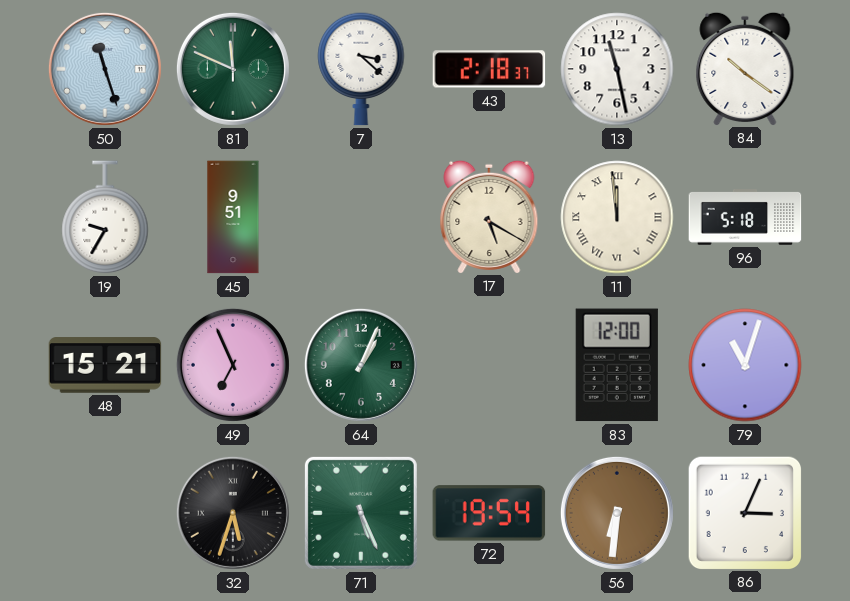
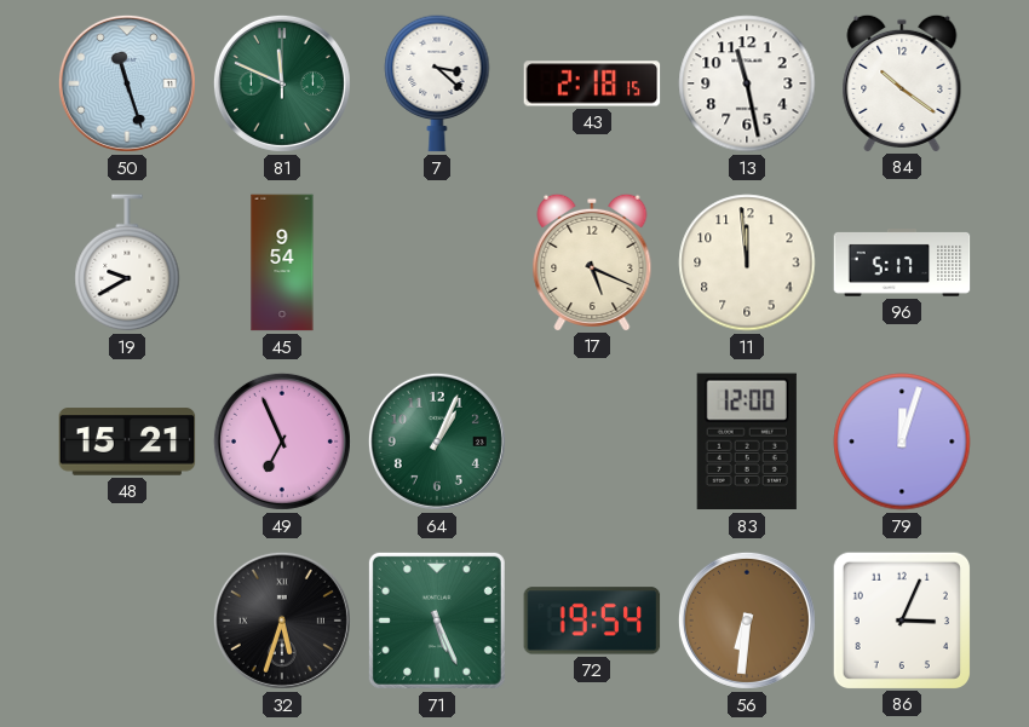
43: 2:18:37 -> 2:18:15
19: 9:35 -> 9:40
45: 9:51 -> 9:54
17: 5:20 -> 5:19
11 numerals: Roman -> Arabic
96: 5:18 -> 5:17
79: 11:03 -> 12:03
